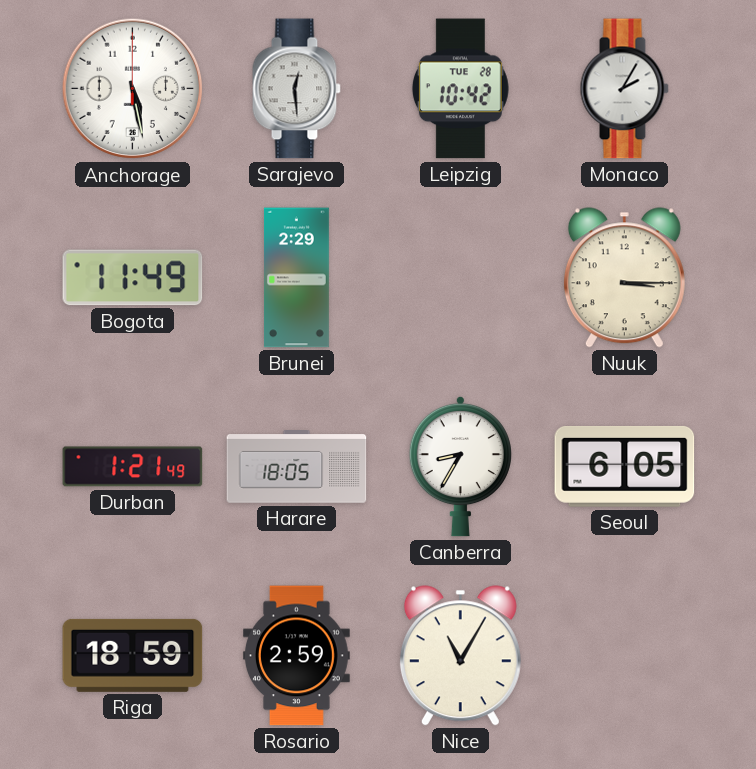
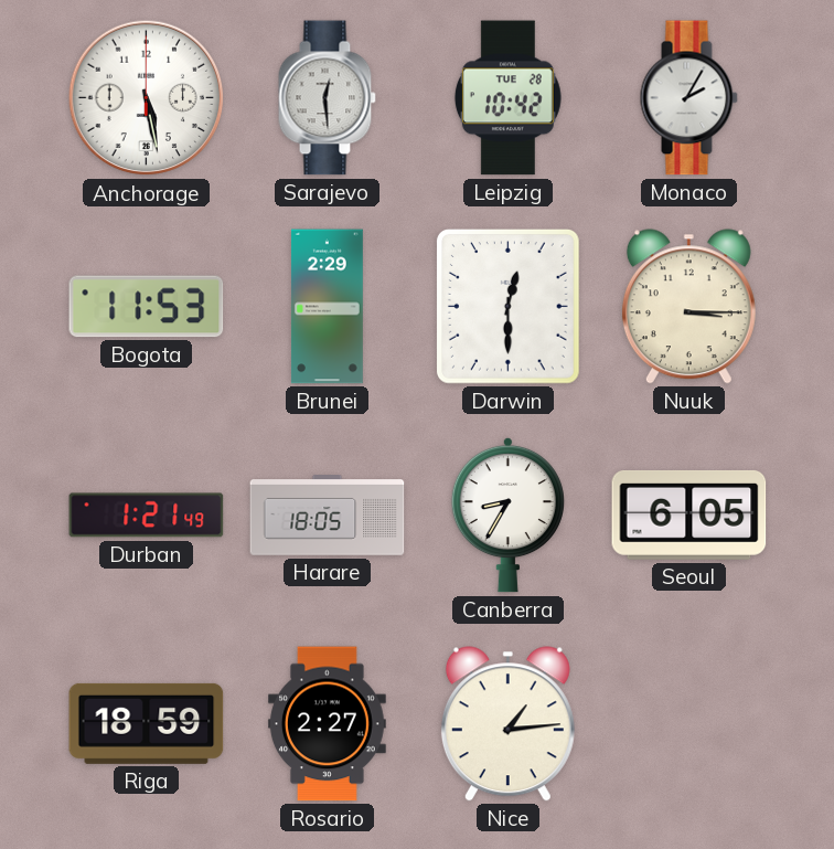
Bogota: 11:49 -> 11:53
Darwin: none -> 12:30
Rosario: 2:59 -> 2:27
Nice: 11:05 -> 1:14
